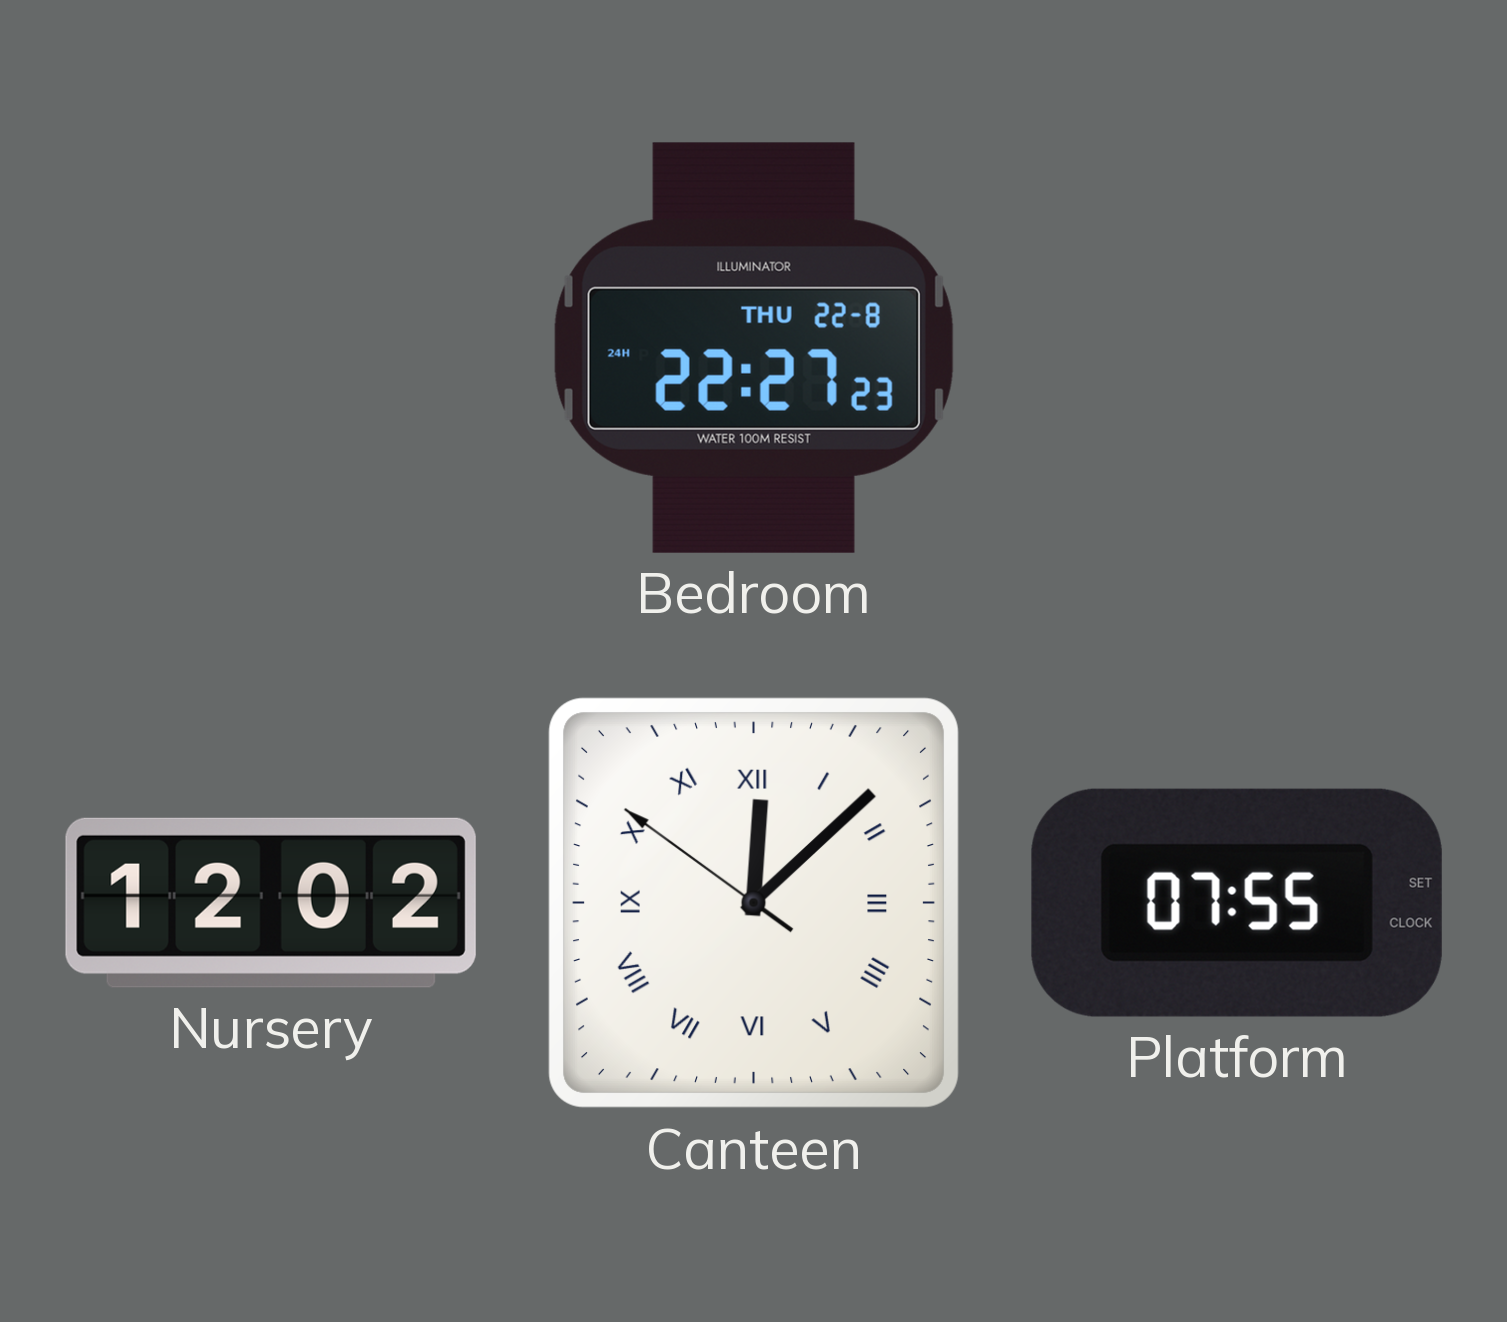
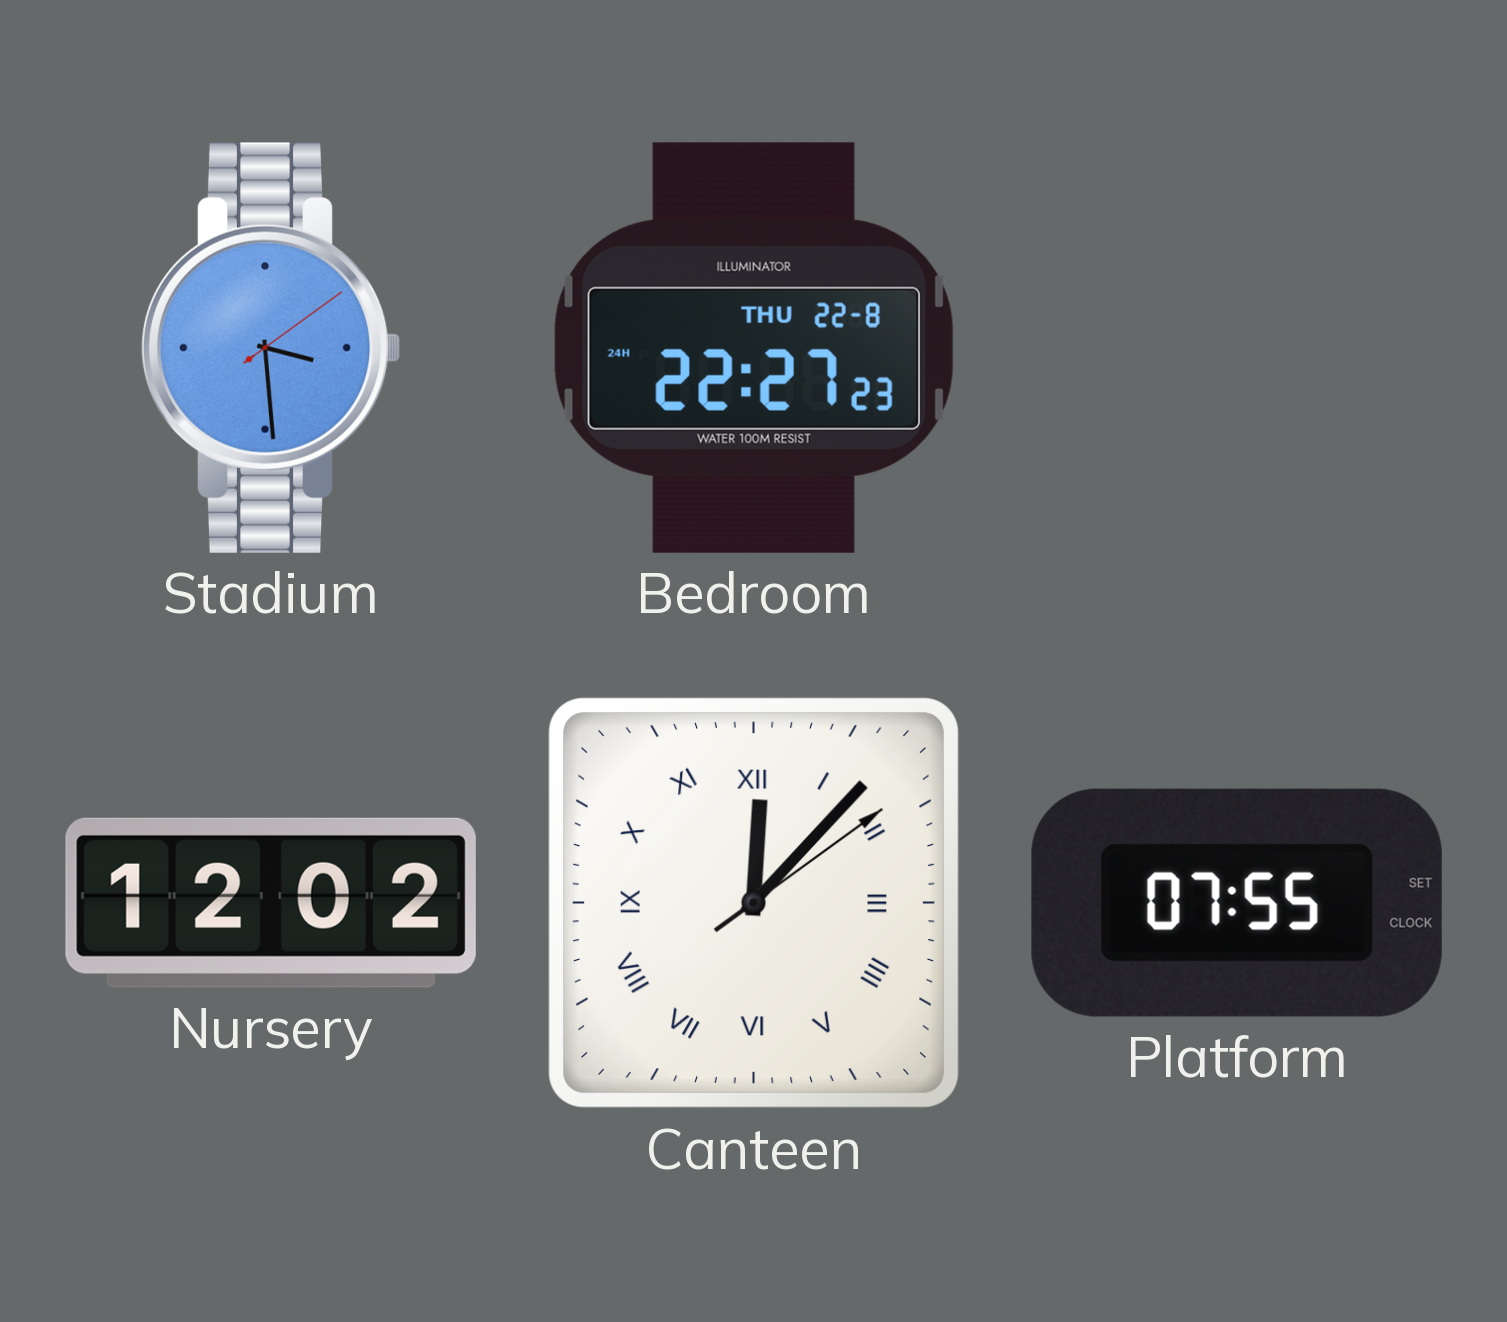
Stadium: none -> 3:29
Canteen: 12:07:51 -> 12:07:09
